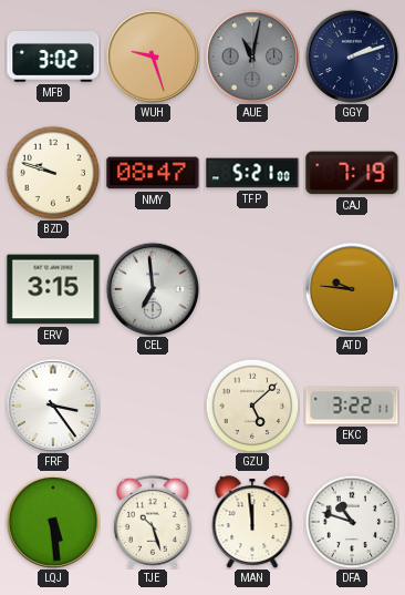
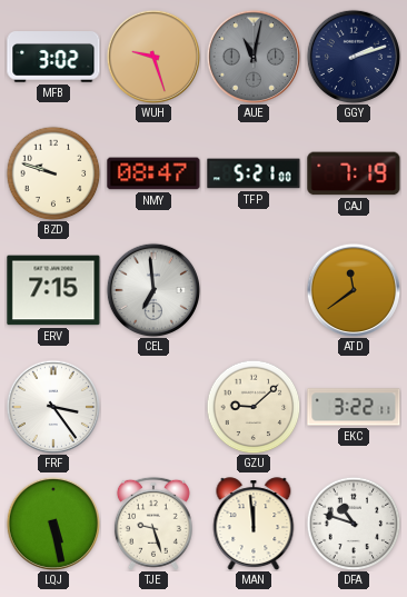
ERV: 3:15 -> 7:15
ATD: 9:46 -> 11:39
GZU: 5:08 -> 9:08
LQJ: 5:29 -> 5:28
TJE: 10:27 -> 9:27
